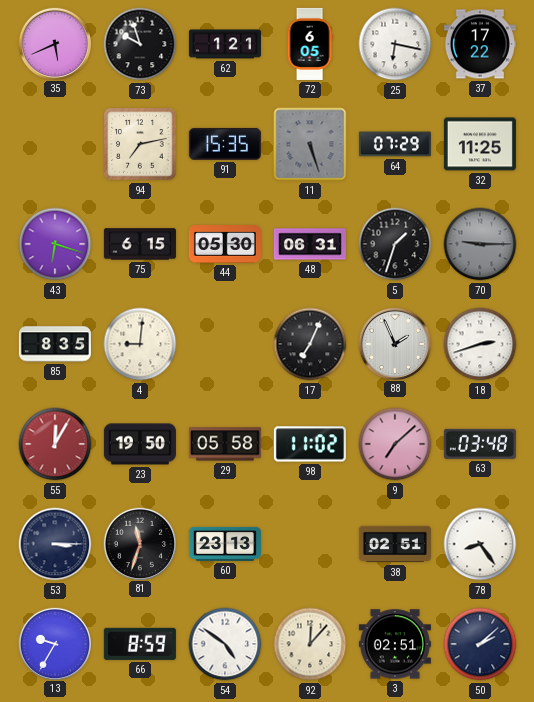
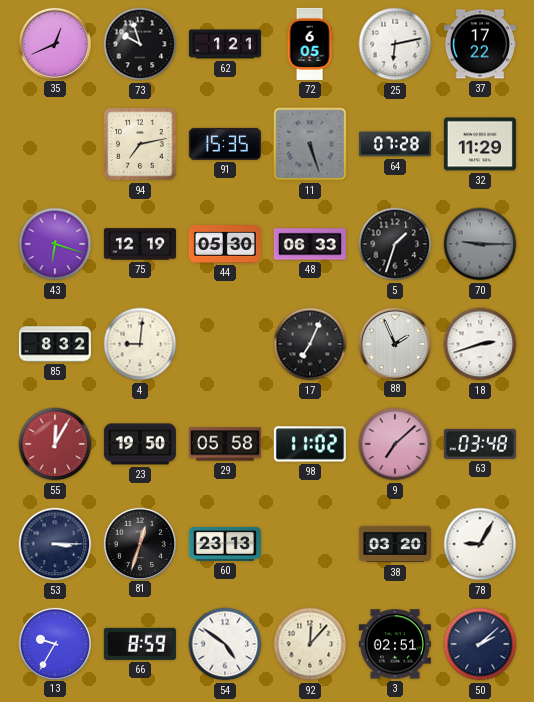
35: 5:41 -> 12:41
25: 6:17 -> 6:13
64: 07:29 -> 07:28
32: 11:25 -> 11:29
75: 6:15 -> 12:19
48: 06:31 -> 06:33
85: 8:35 -> 8:32
81: 11:33 -> 12:33
38: 02:51 -> 03:20
78: 8:24 -> 9:05
